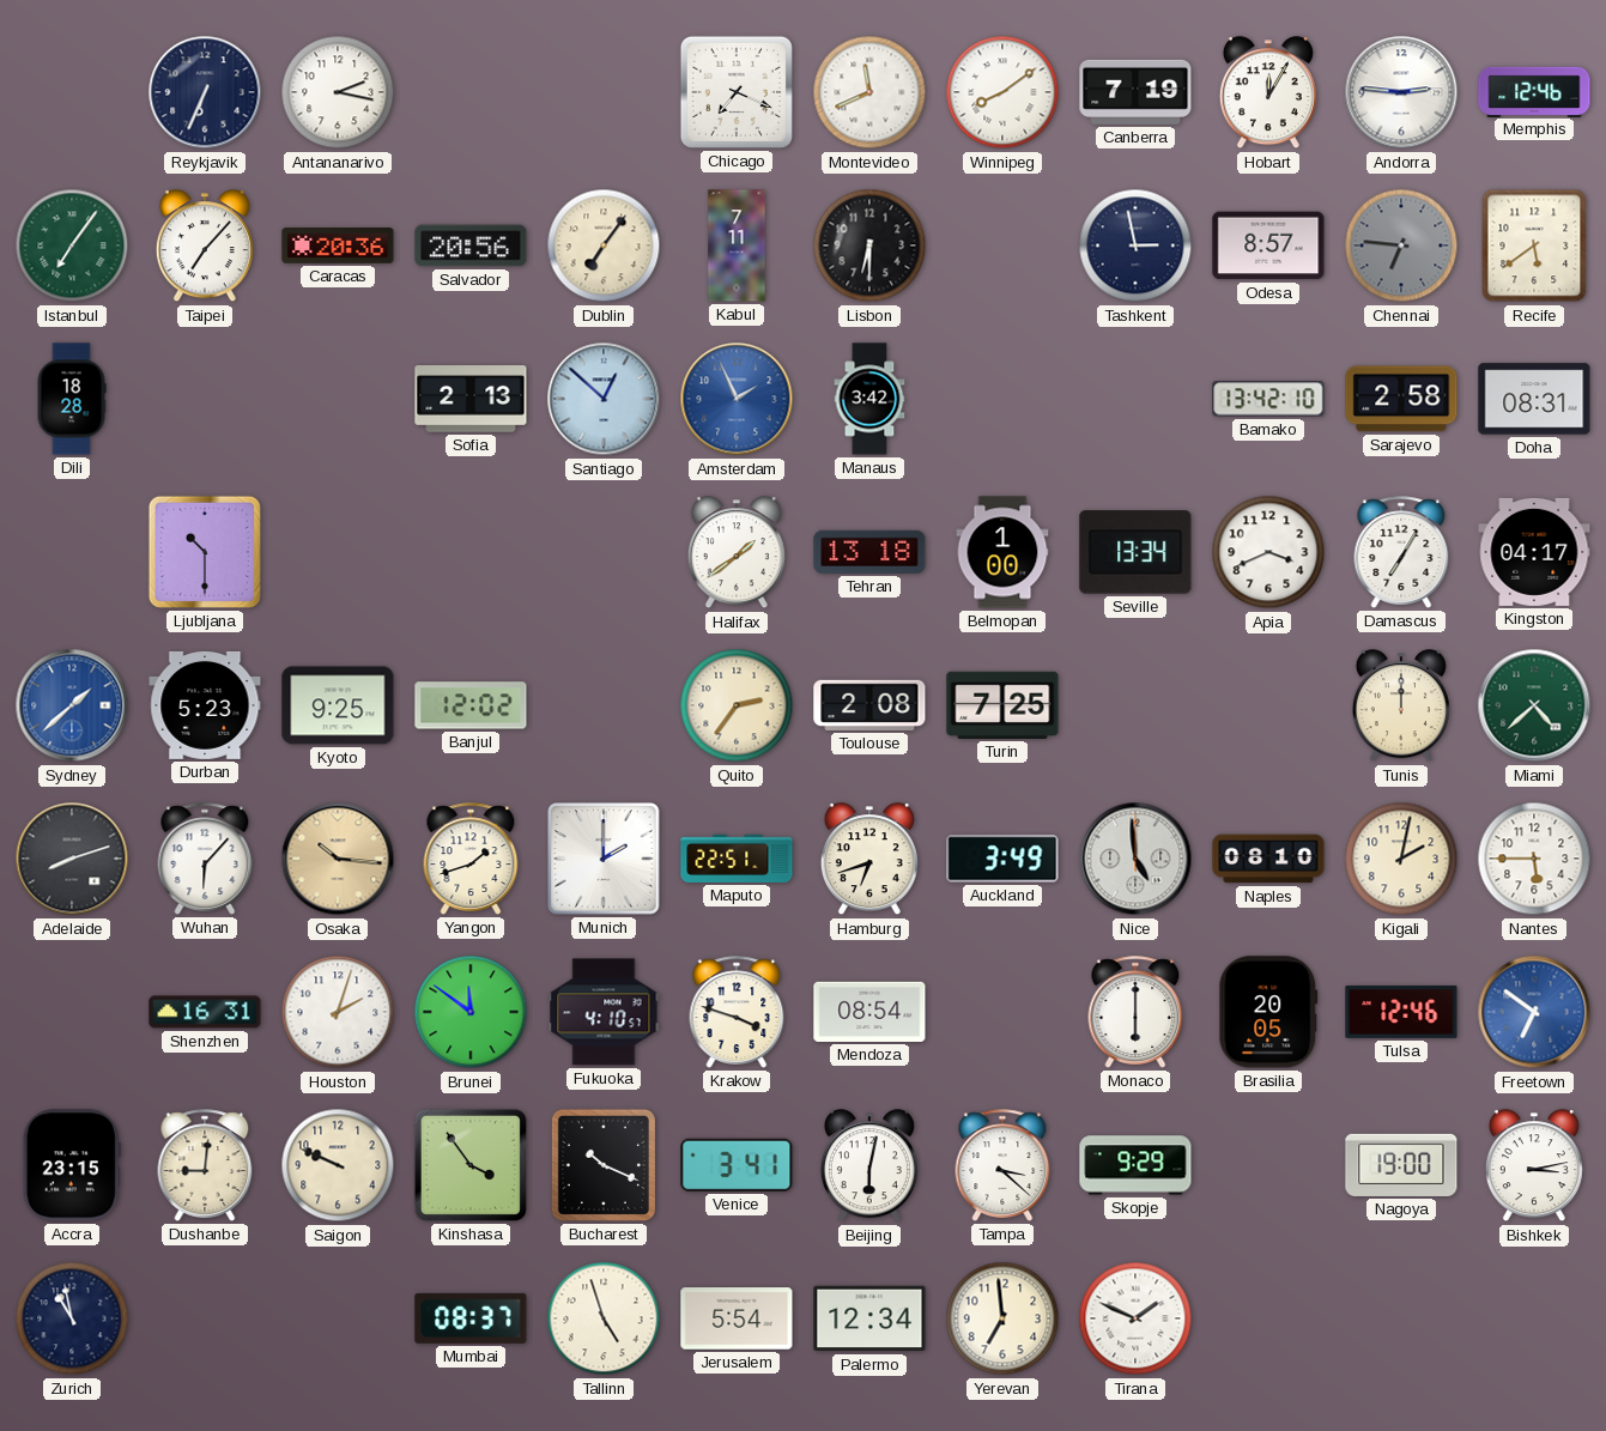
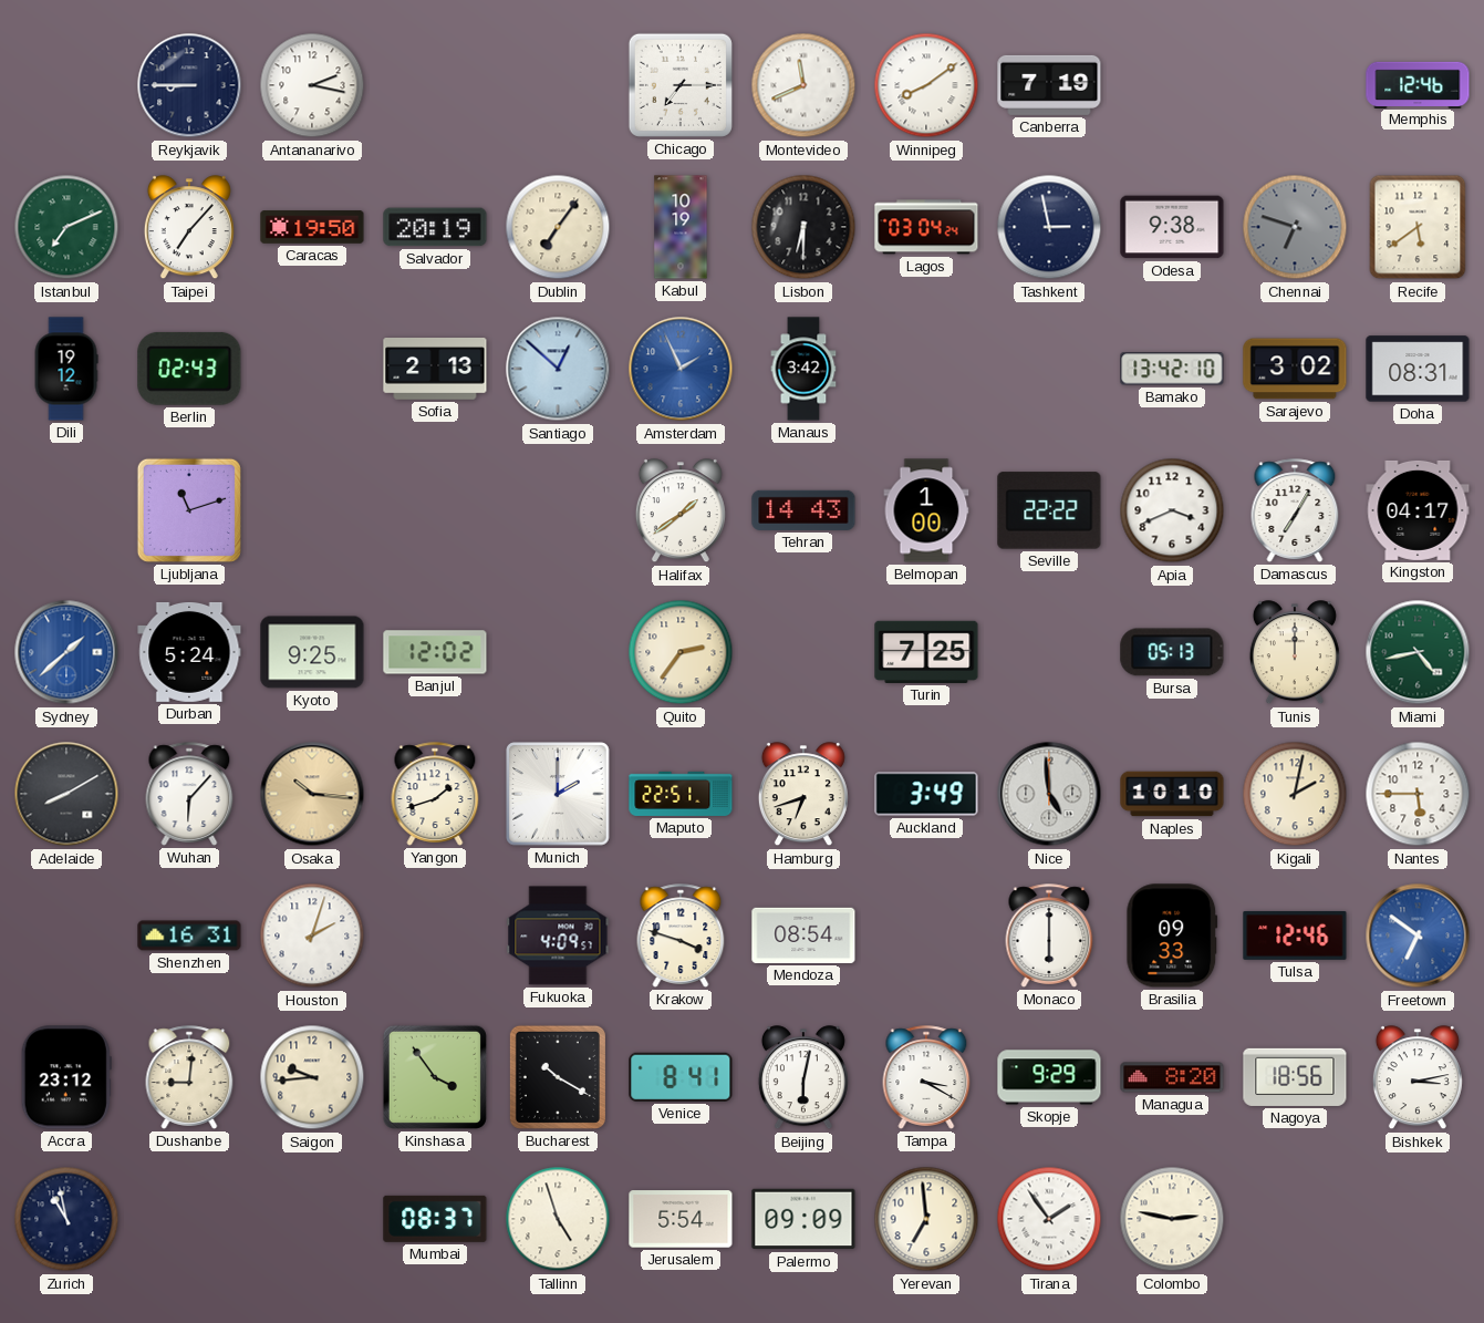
Reykjavik: 6:34 -> 8:45
Chicago: 7:19 -> 7:15
Hobart: 12:05 -> none
Andorra: 2:46 -> none
Istanbul: 7:06 -> 7:11
Caracas: 20:36 -> 19:50
Salvador: 20:56 -> 20:19
Kabul: 7:11 -> 10:19
Lagos: none -> 03:04
Odesa: 8:57 -> 9:38
Chennai: 6:46 -> 6:48
Dili: 18:28 -> 19:12
Berlin: none -> 02:43
Sarajevo: 2:58 -> 3:02
Ljubljana: 10:30 -> 11:12
Tehran: 13:18 -> 14:43
Seville: 13:34 -> 22:22
Durban: 5:23 -> 5:24
Toulouse: 2:08 -> none
Bursa: none -> 05:13
Miami: 4:38 -> 4:43
Adelaide: 8:12 -> 8:10
Naples: 08:10 -> 10:10
Brunei: 11:51 -> none
Fukuoka: 4:10 -> 4:09
Brasilia: 20:05 -> 09:33
Accra: 23:15 -> 23:12
Saigon: 9:49 -> 9:44
Bucharest: 10:19 -> 10:20
Venice: 3:41 -> 8:41
Tampa: 3:22 -> 3:20
Managua: none -> 8:20
Nagoya: 19:00 -> 18:56
Palermo: 12:34 -> 09:09
Tirana: 1:49 -> 1:54
Colombo: none -> 2:47
